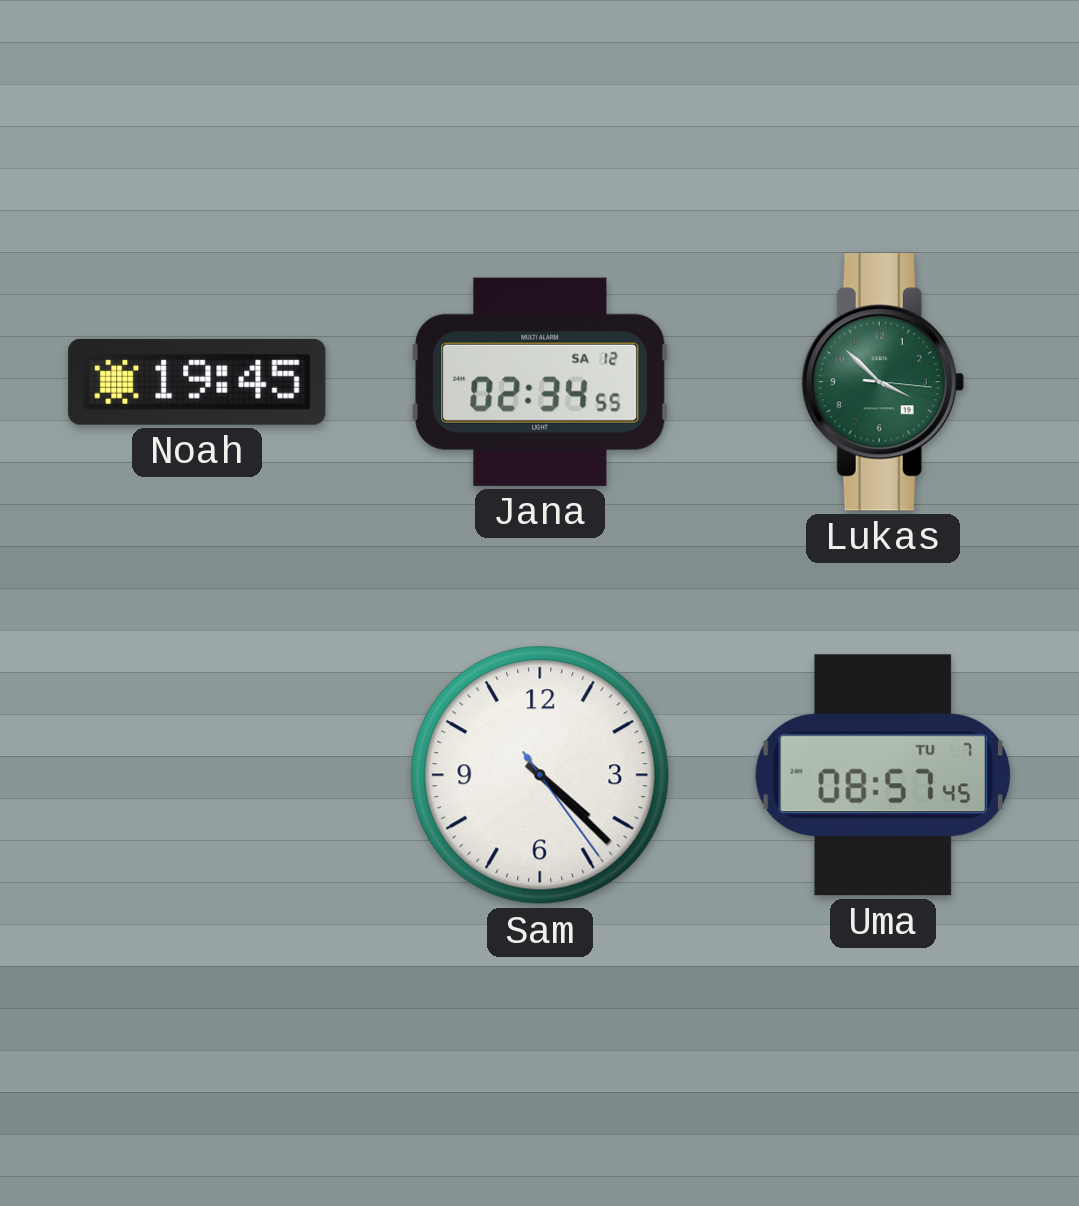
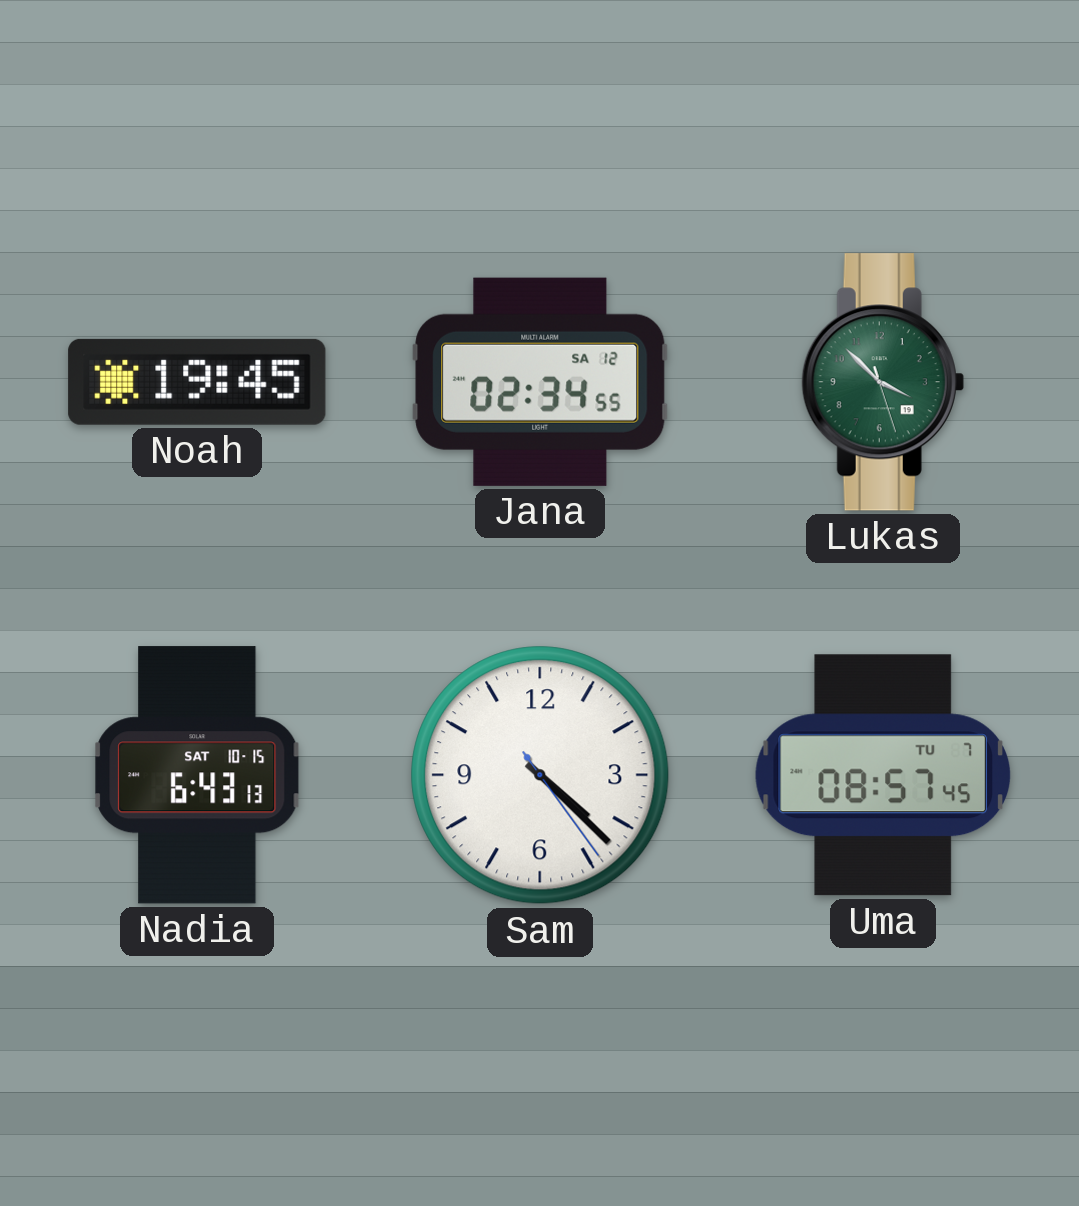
Lukas: 3:52:16 -> 3:52:27
Nadia: none -> 6:43
